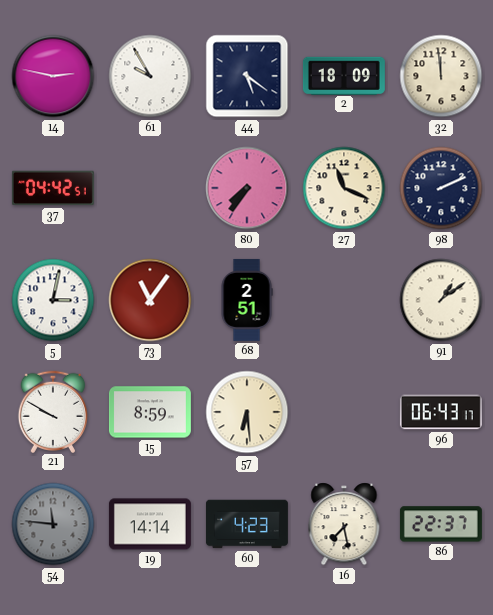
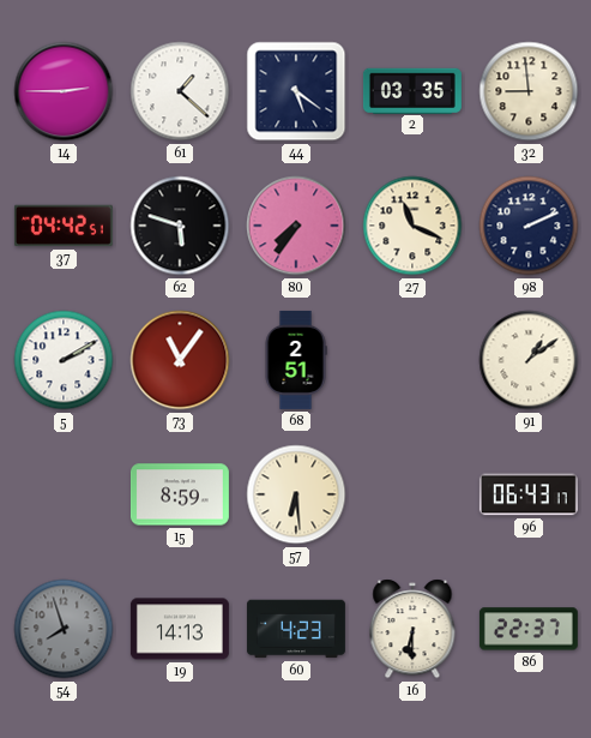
14: 2:47 -> 2:45
61: 9:55 -> 1:22
2: 18:09 -> 03:35
32: 11:59 -> 8:59
62: none -> 5:48
5: 3:02 -> 2:10
21: 9:50 -> none
54: 11:46 -> 7:57
19: 14:14 -> 14:13
16: 7:28 -> 6:30
